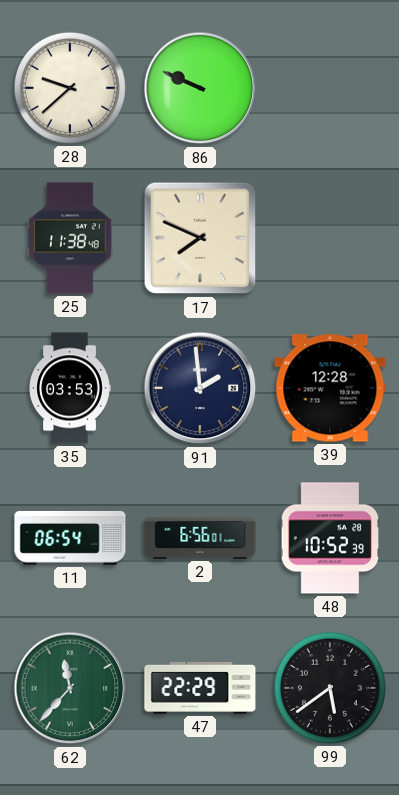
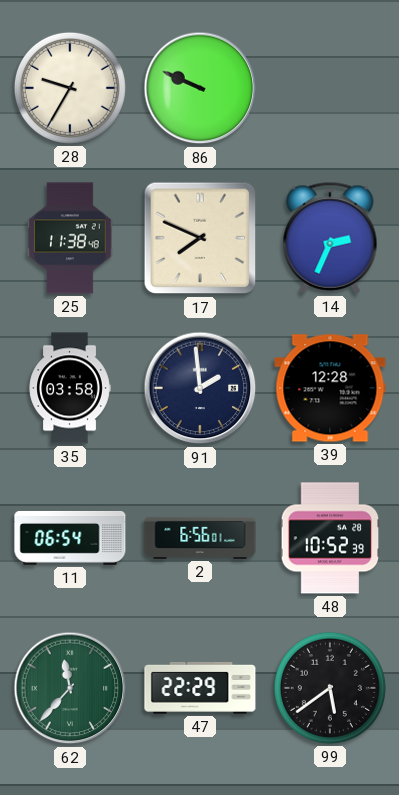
28: 9:38 -> 9:35
14: none -> 2:34
35: 03:53 -> 03:58
